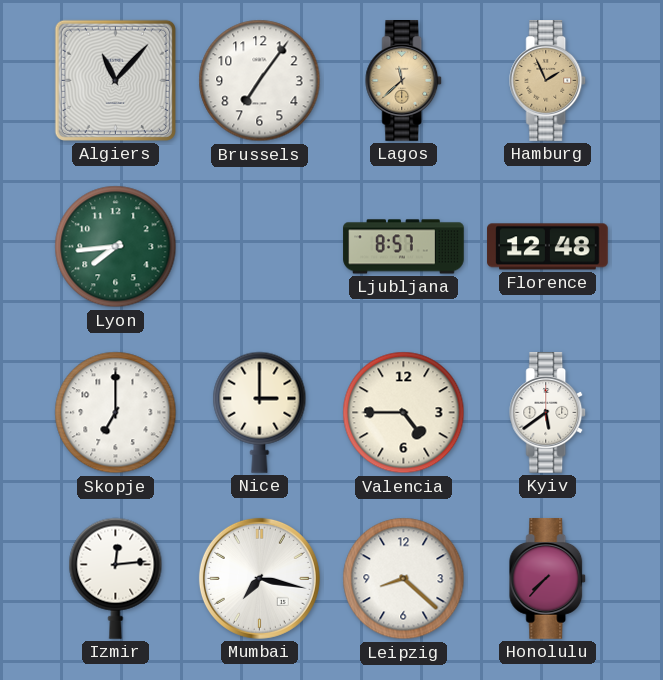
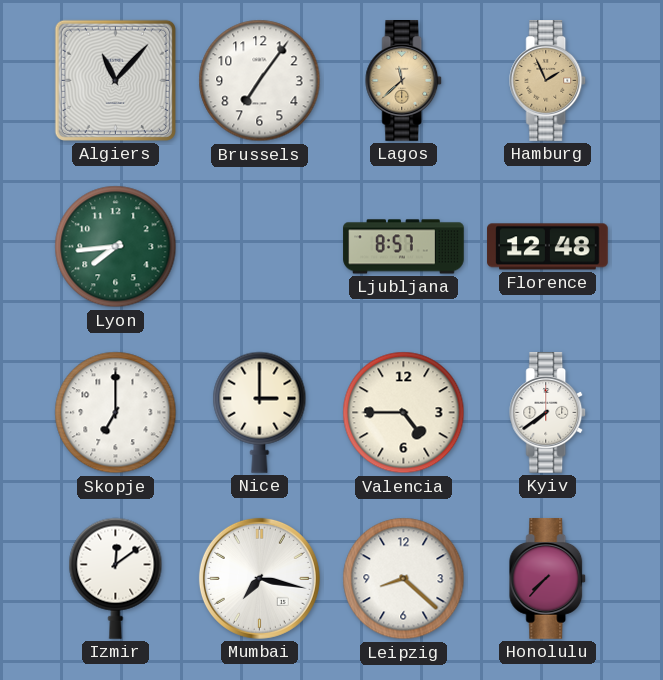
Kyiv: 5:39 -> 7:39
Izmir: 12:14 -> 12:09
